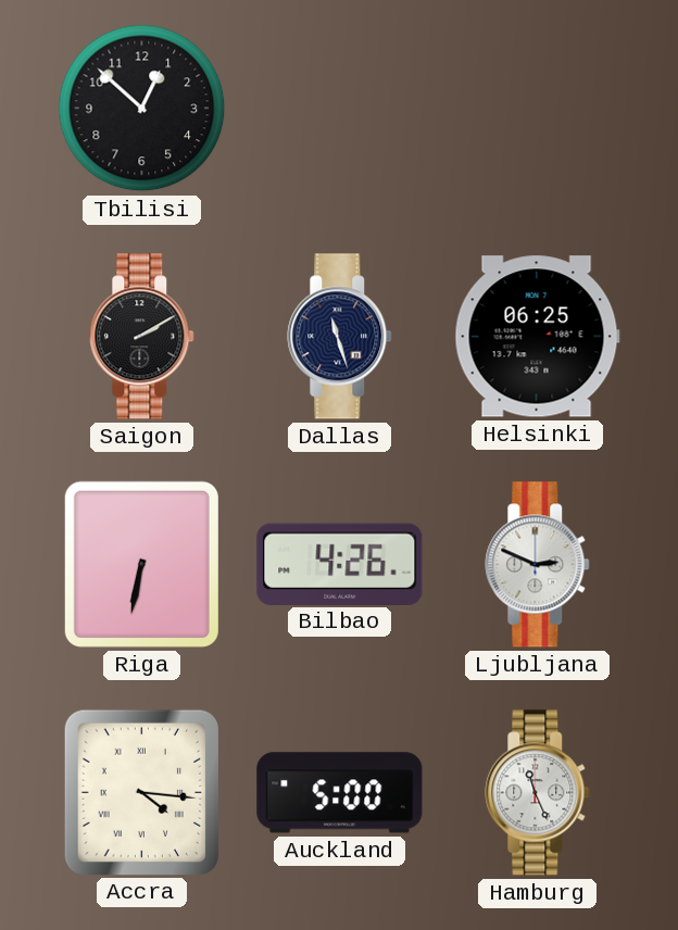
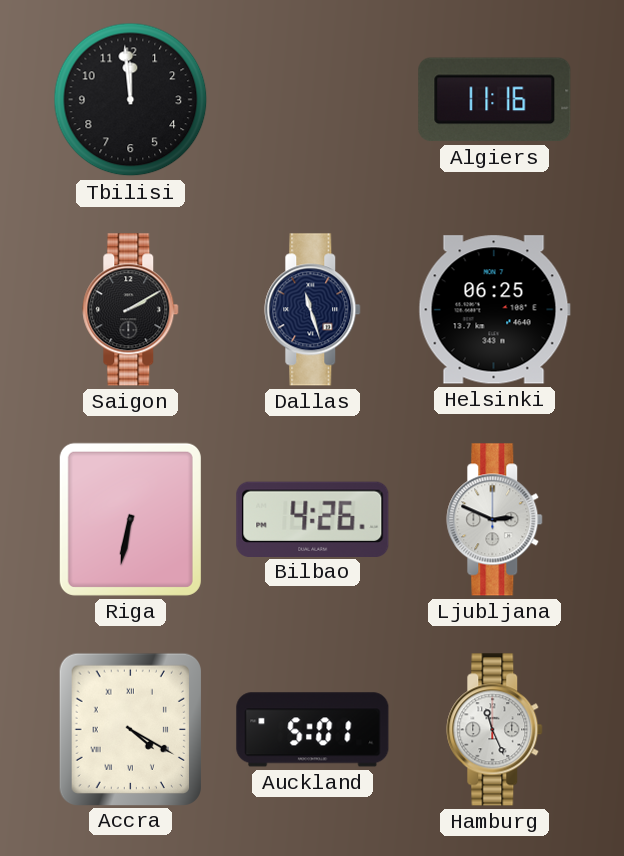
Tbilisi: 12:52 -> 11:59
Algiers: none -> 11:16
Accra: 4:16 -> 4:20
Auckland: 5:00 -> 5:01
